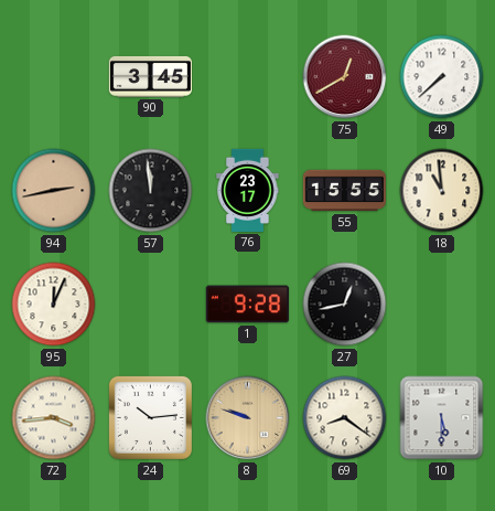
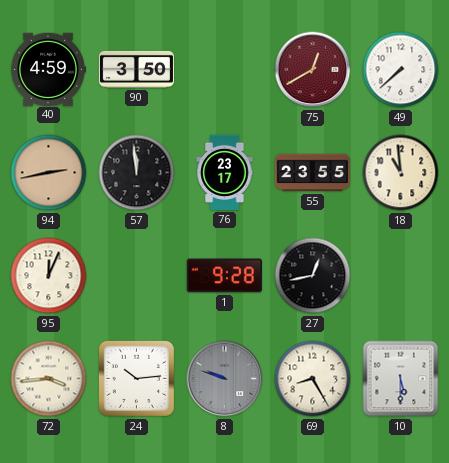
40: none -> 4:59
90: 3:45 -> 3:50
55: 15:55 -> 23:55
8 dial: champagne -> grey
69: 8:21 -> 8:25
